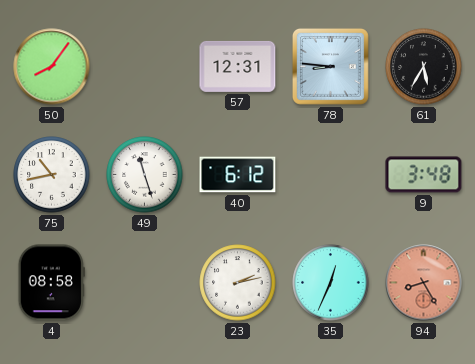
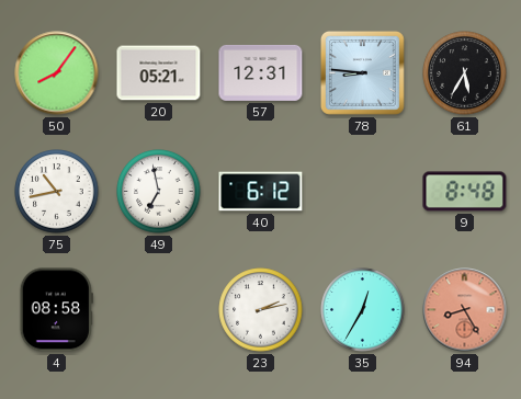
20: none -> 05:21
49: 11:27 -> 6:58
9: 3:48 -> 8:48
35: 12:34 -> 12:35
